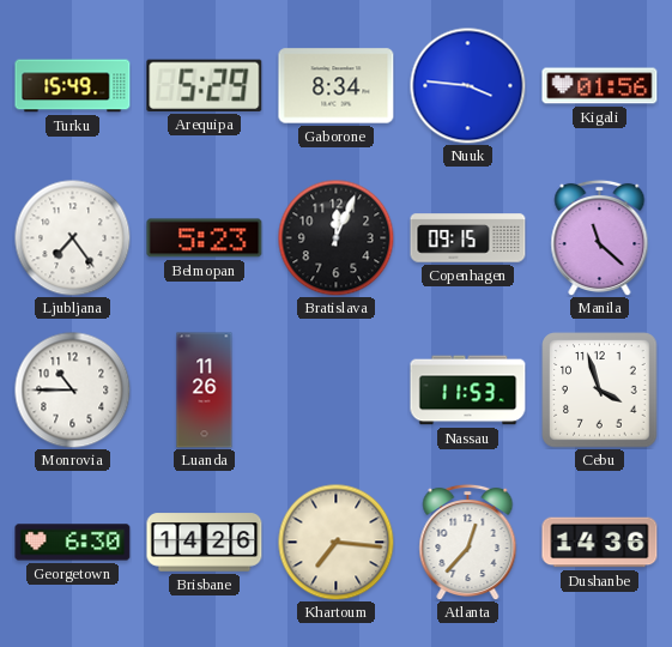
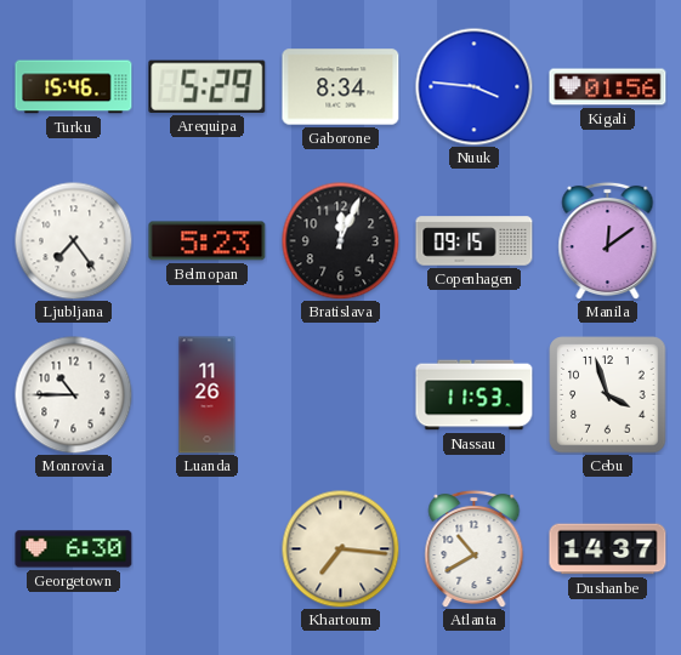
Turku: 15:49 -> 15:46
Manila: 11:22 -> 12:09
Brisbane: 14:26 -> none
Atlanta: 12:37 -> 10:40
Dushanbe: 14:36 -> 14:37
